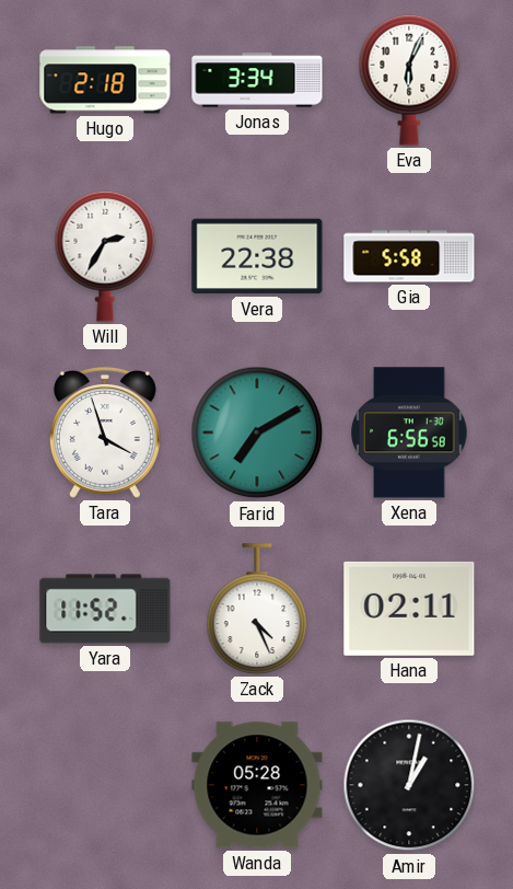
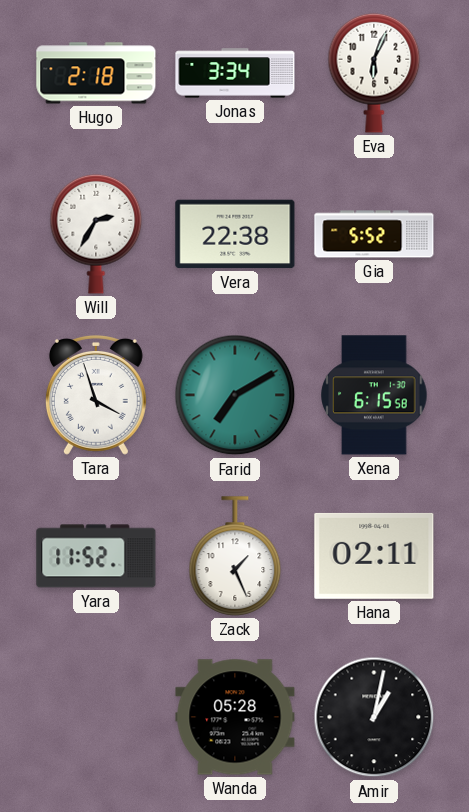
Gia: 5:58 -> 5:52
Xena: 6:56 -> 6:15
Zack: 4:26 -> 1:26
